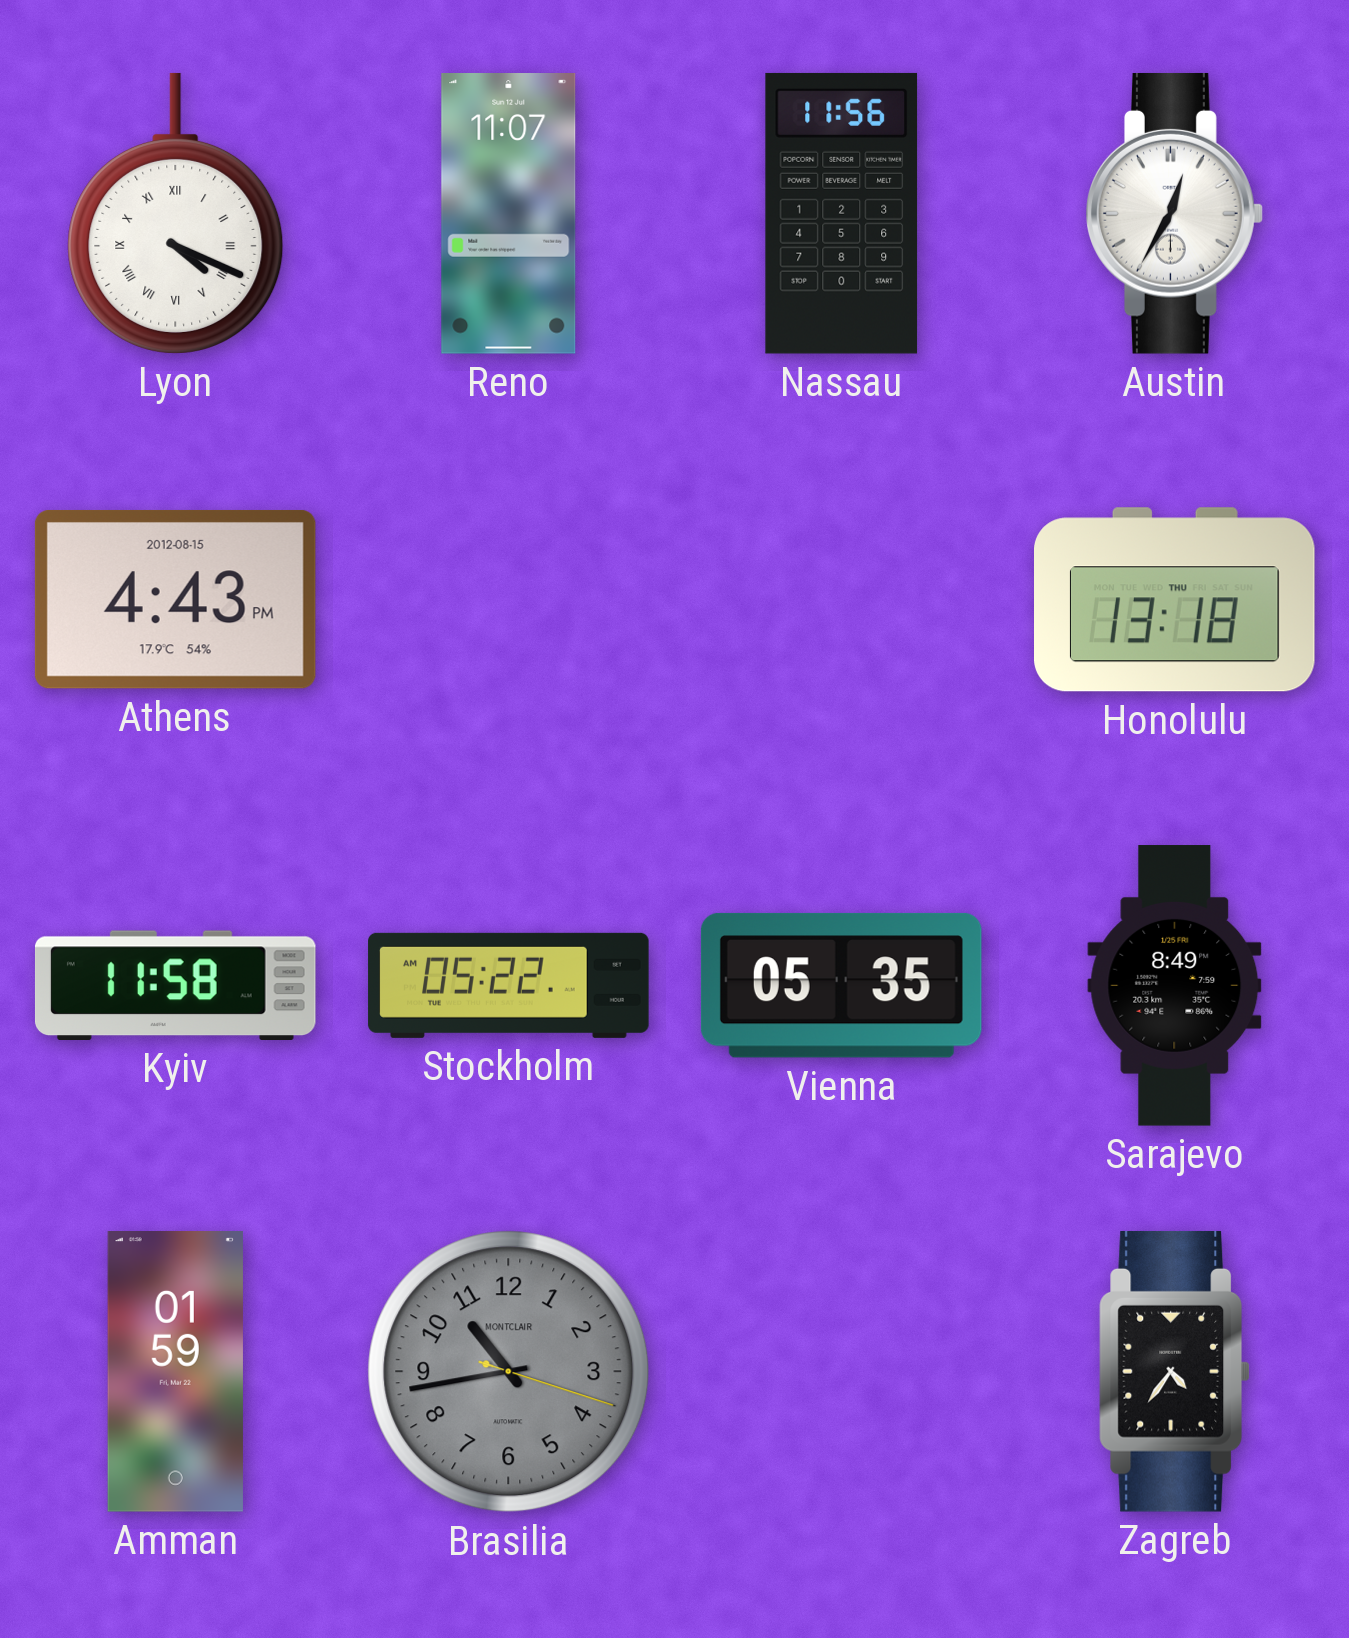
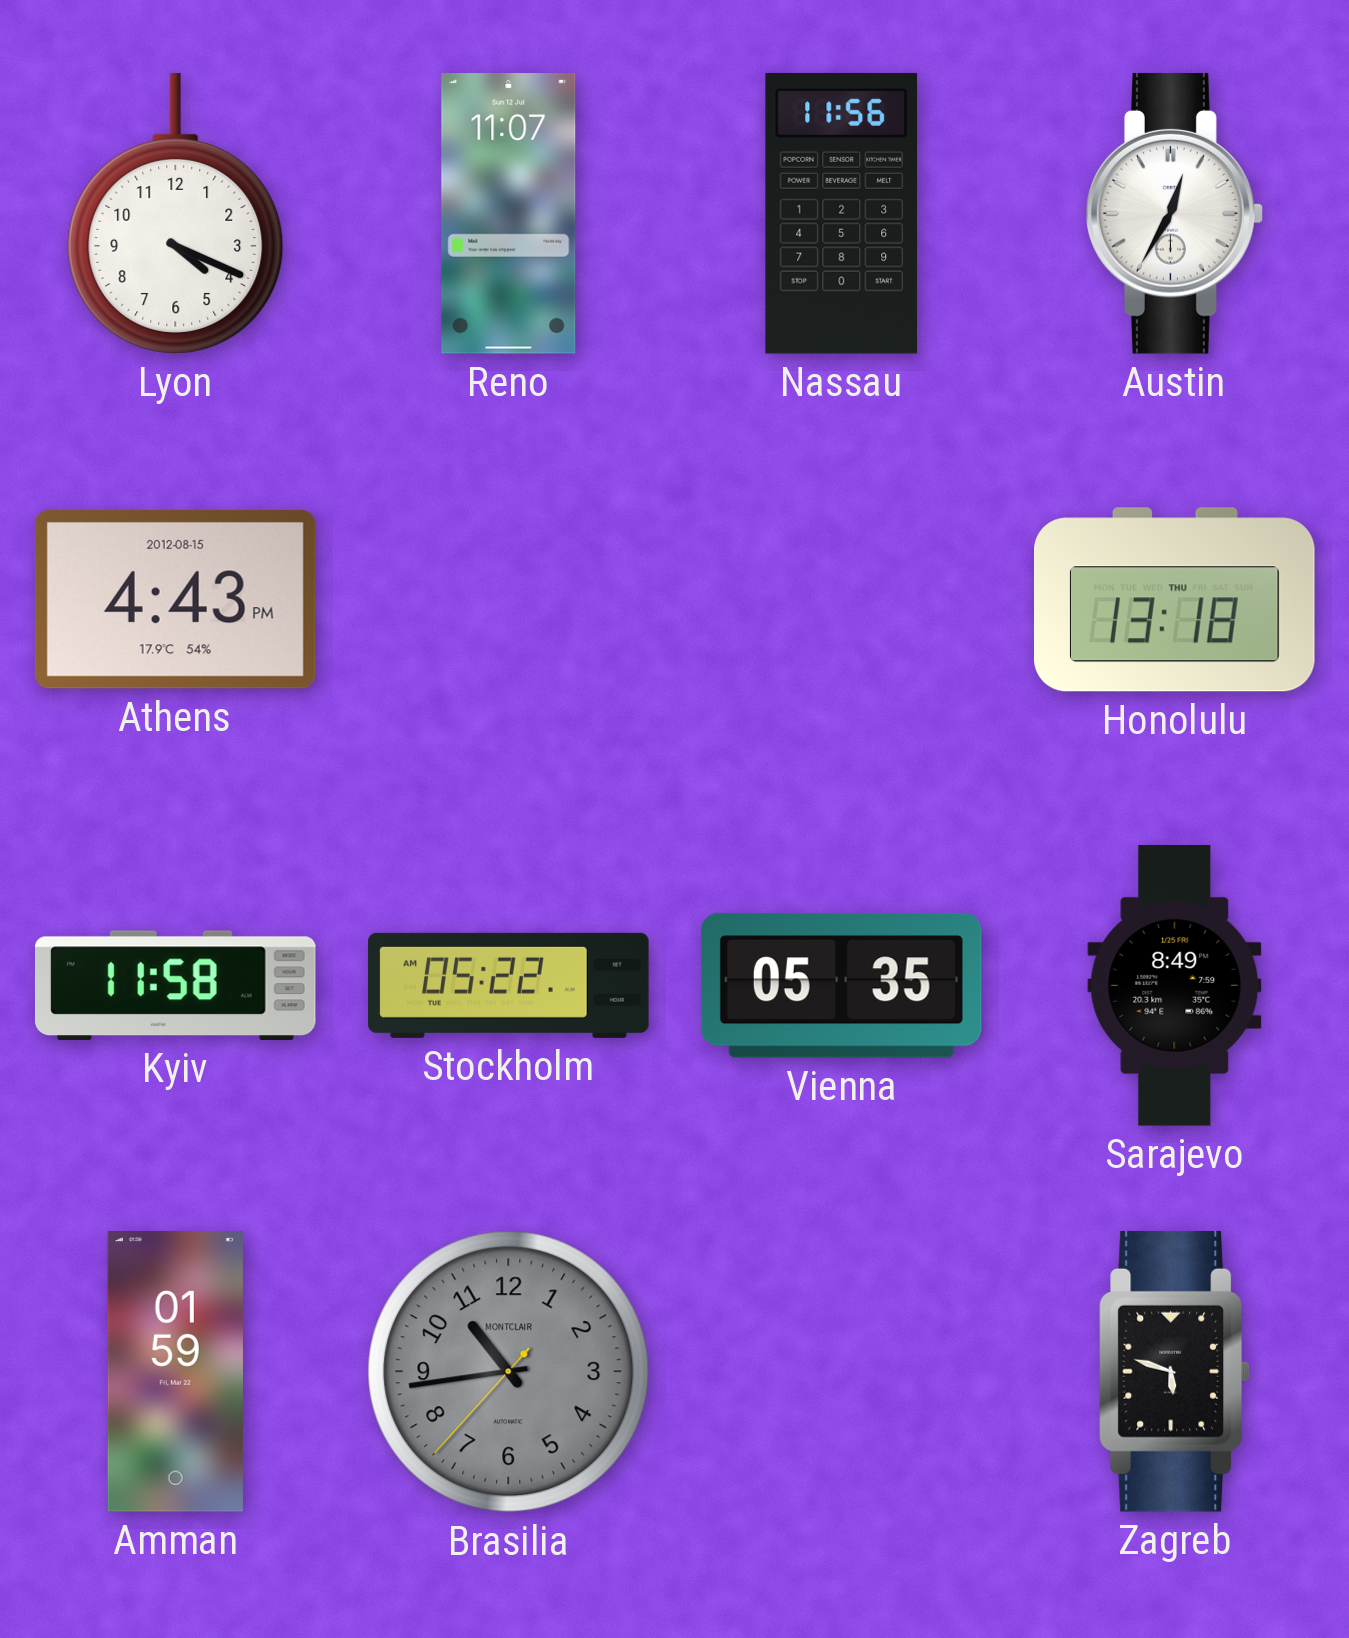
Lyon numerals: Roman -> Arabic
Brasilia: 10:43:18 -> 10:43:37
Zagreb: 4:36 -> 5:48
